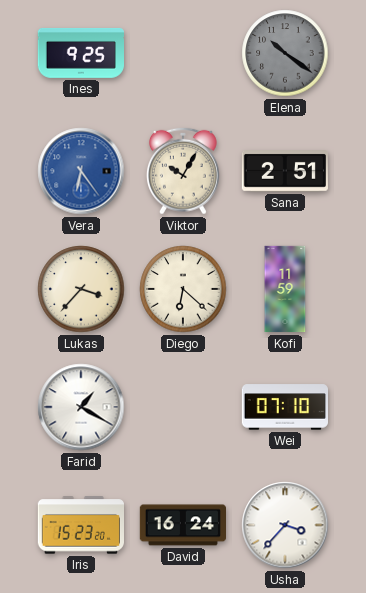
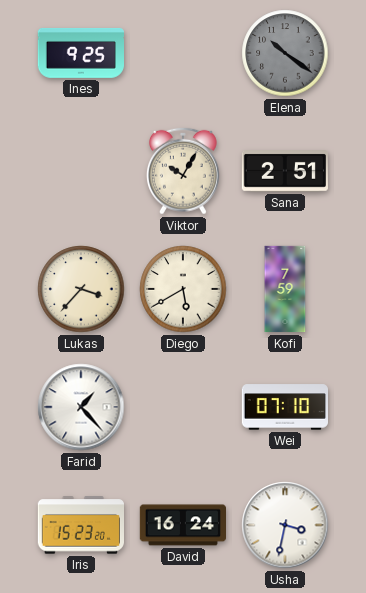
Vera: 6:24 -> none
Diego: 6:22 -> 5:40
Kofi: 11:59 -> 7:59
Farid: 1:20 -> 1:23
Usha: 3:37 -> 3:32
